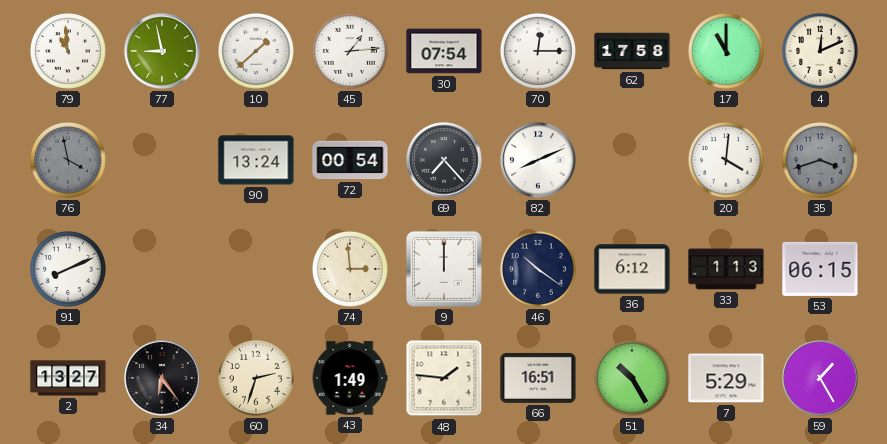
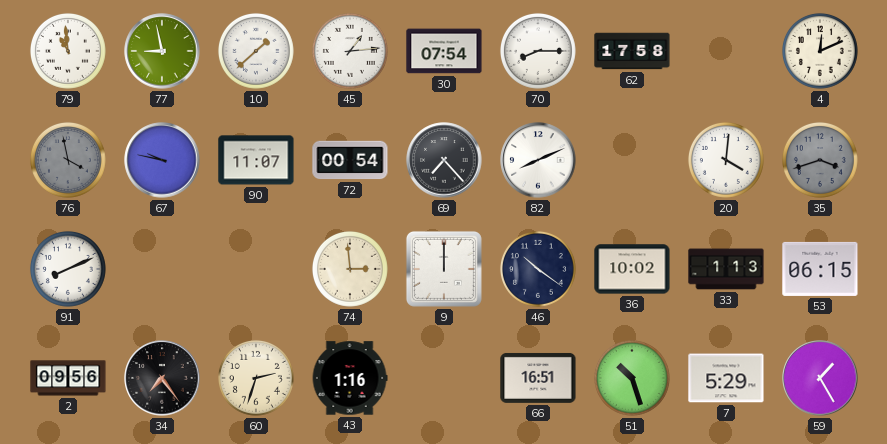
70: 12:15 -> 8:15
17: 11:00 -> none
67: none -> 9:47
90: 13:24 -> 11:07
36: 6:12 -> 10:02
2: 13:27 -> 09:56
34: 6:24 -> 7:24
43: 1:49 -> 1:16
48: 1:46 -> none
51: 10:25 -> 10:27
